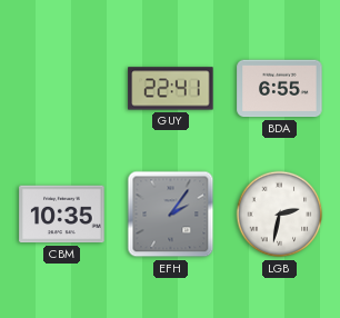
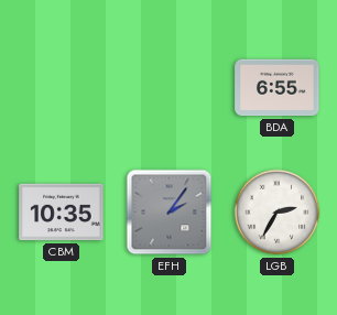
GUY: 22:41 -> none
LGB: 2:32 -> 2:35
